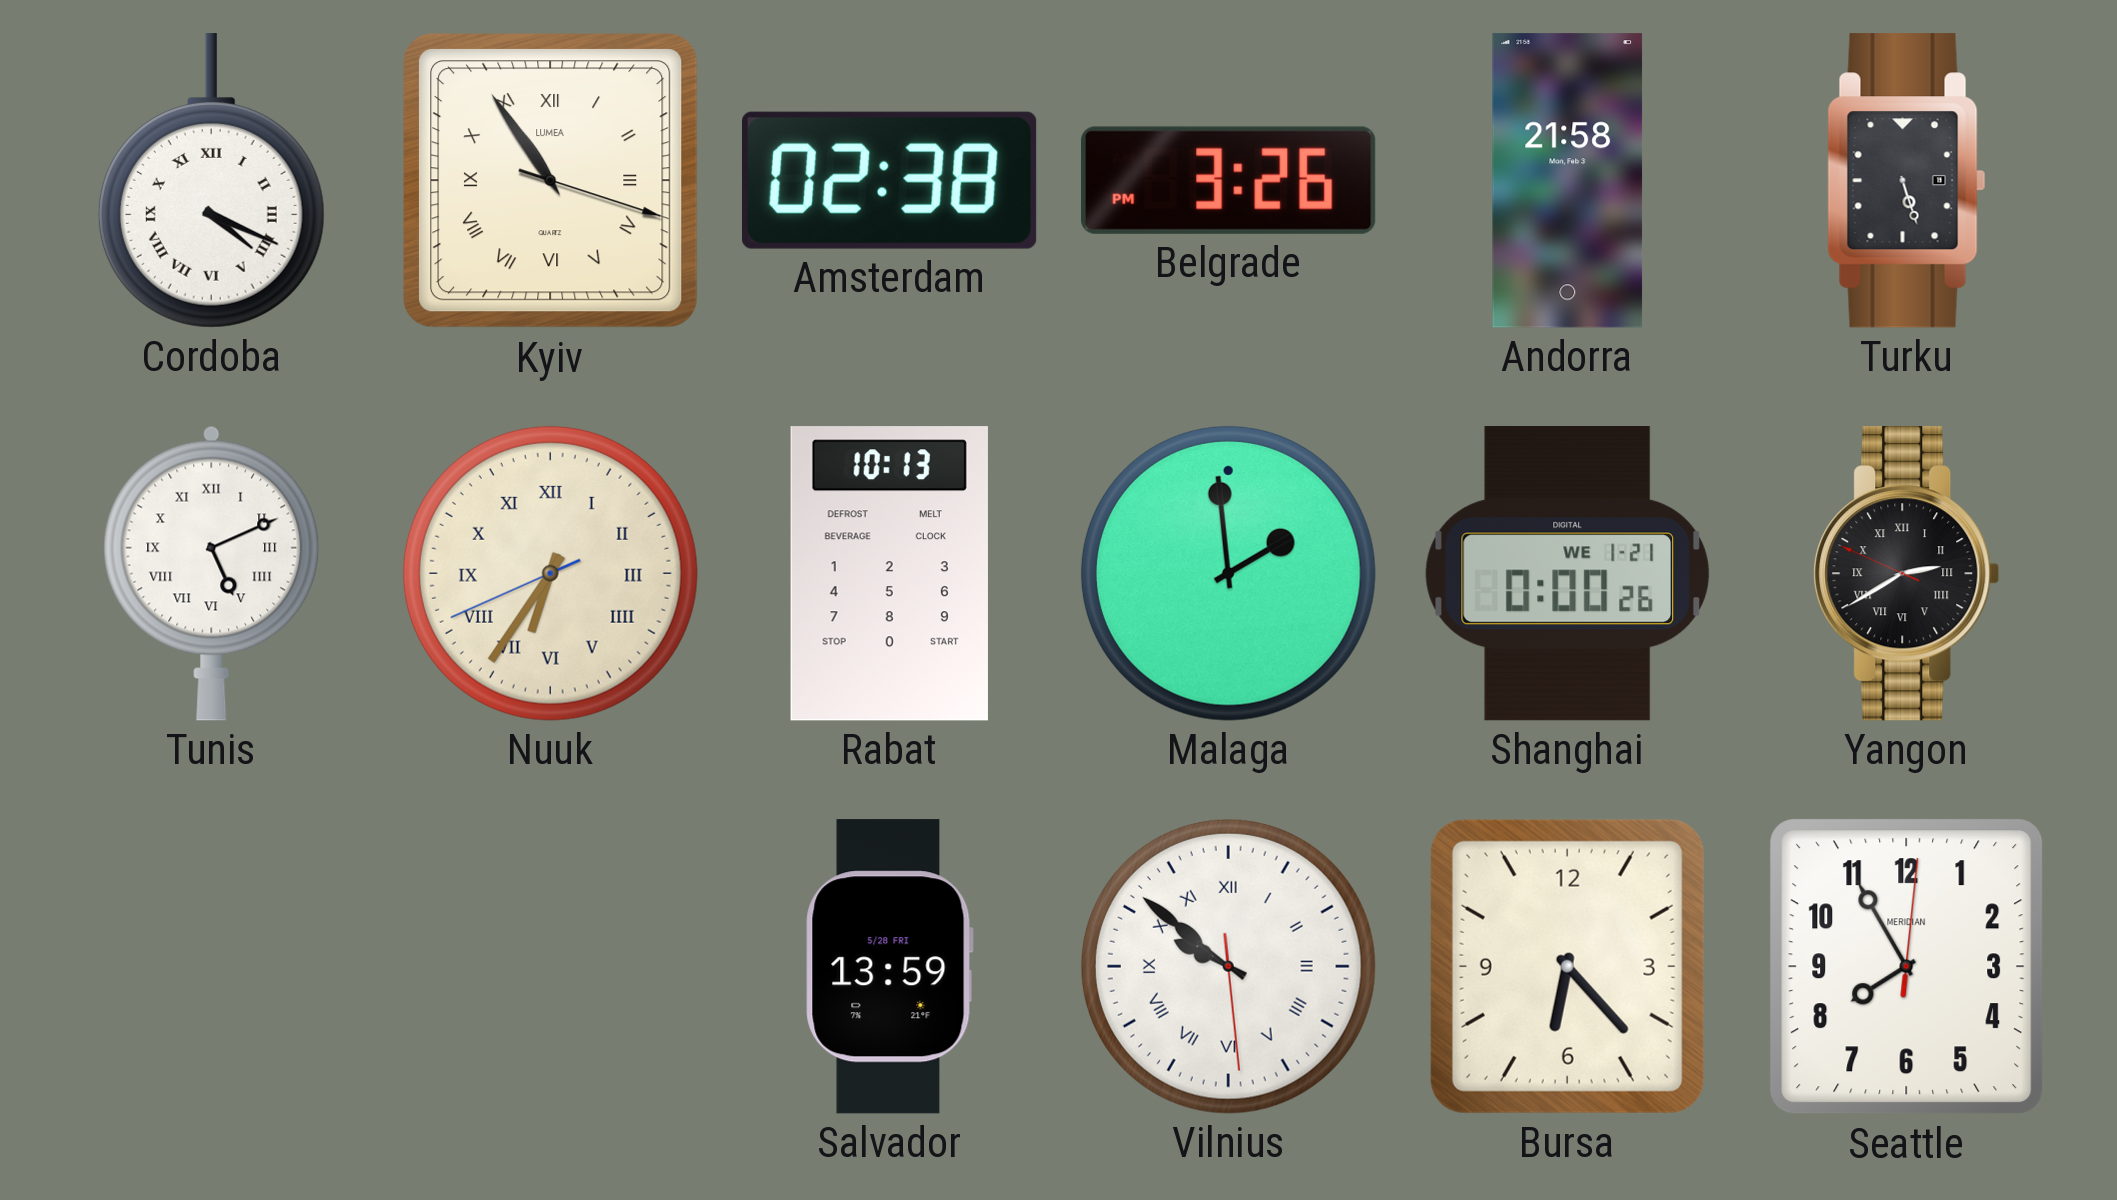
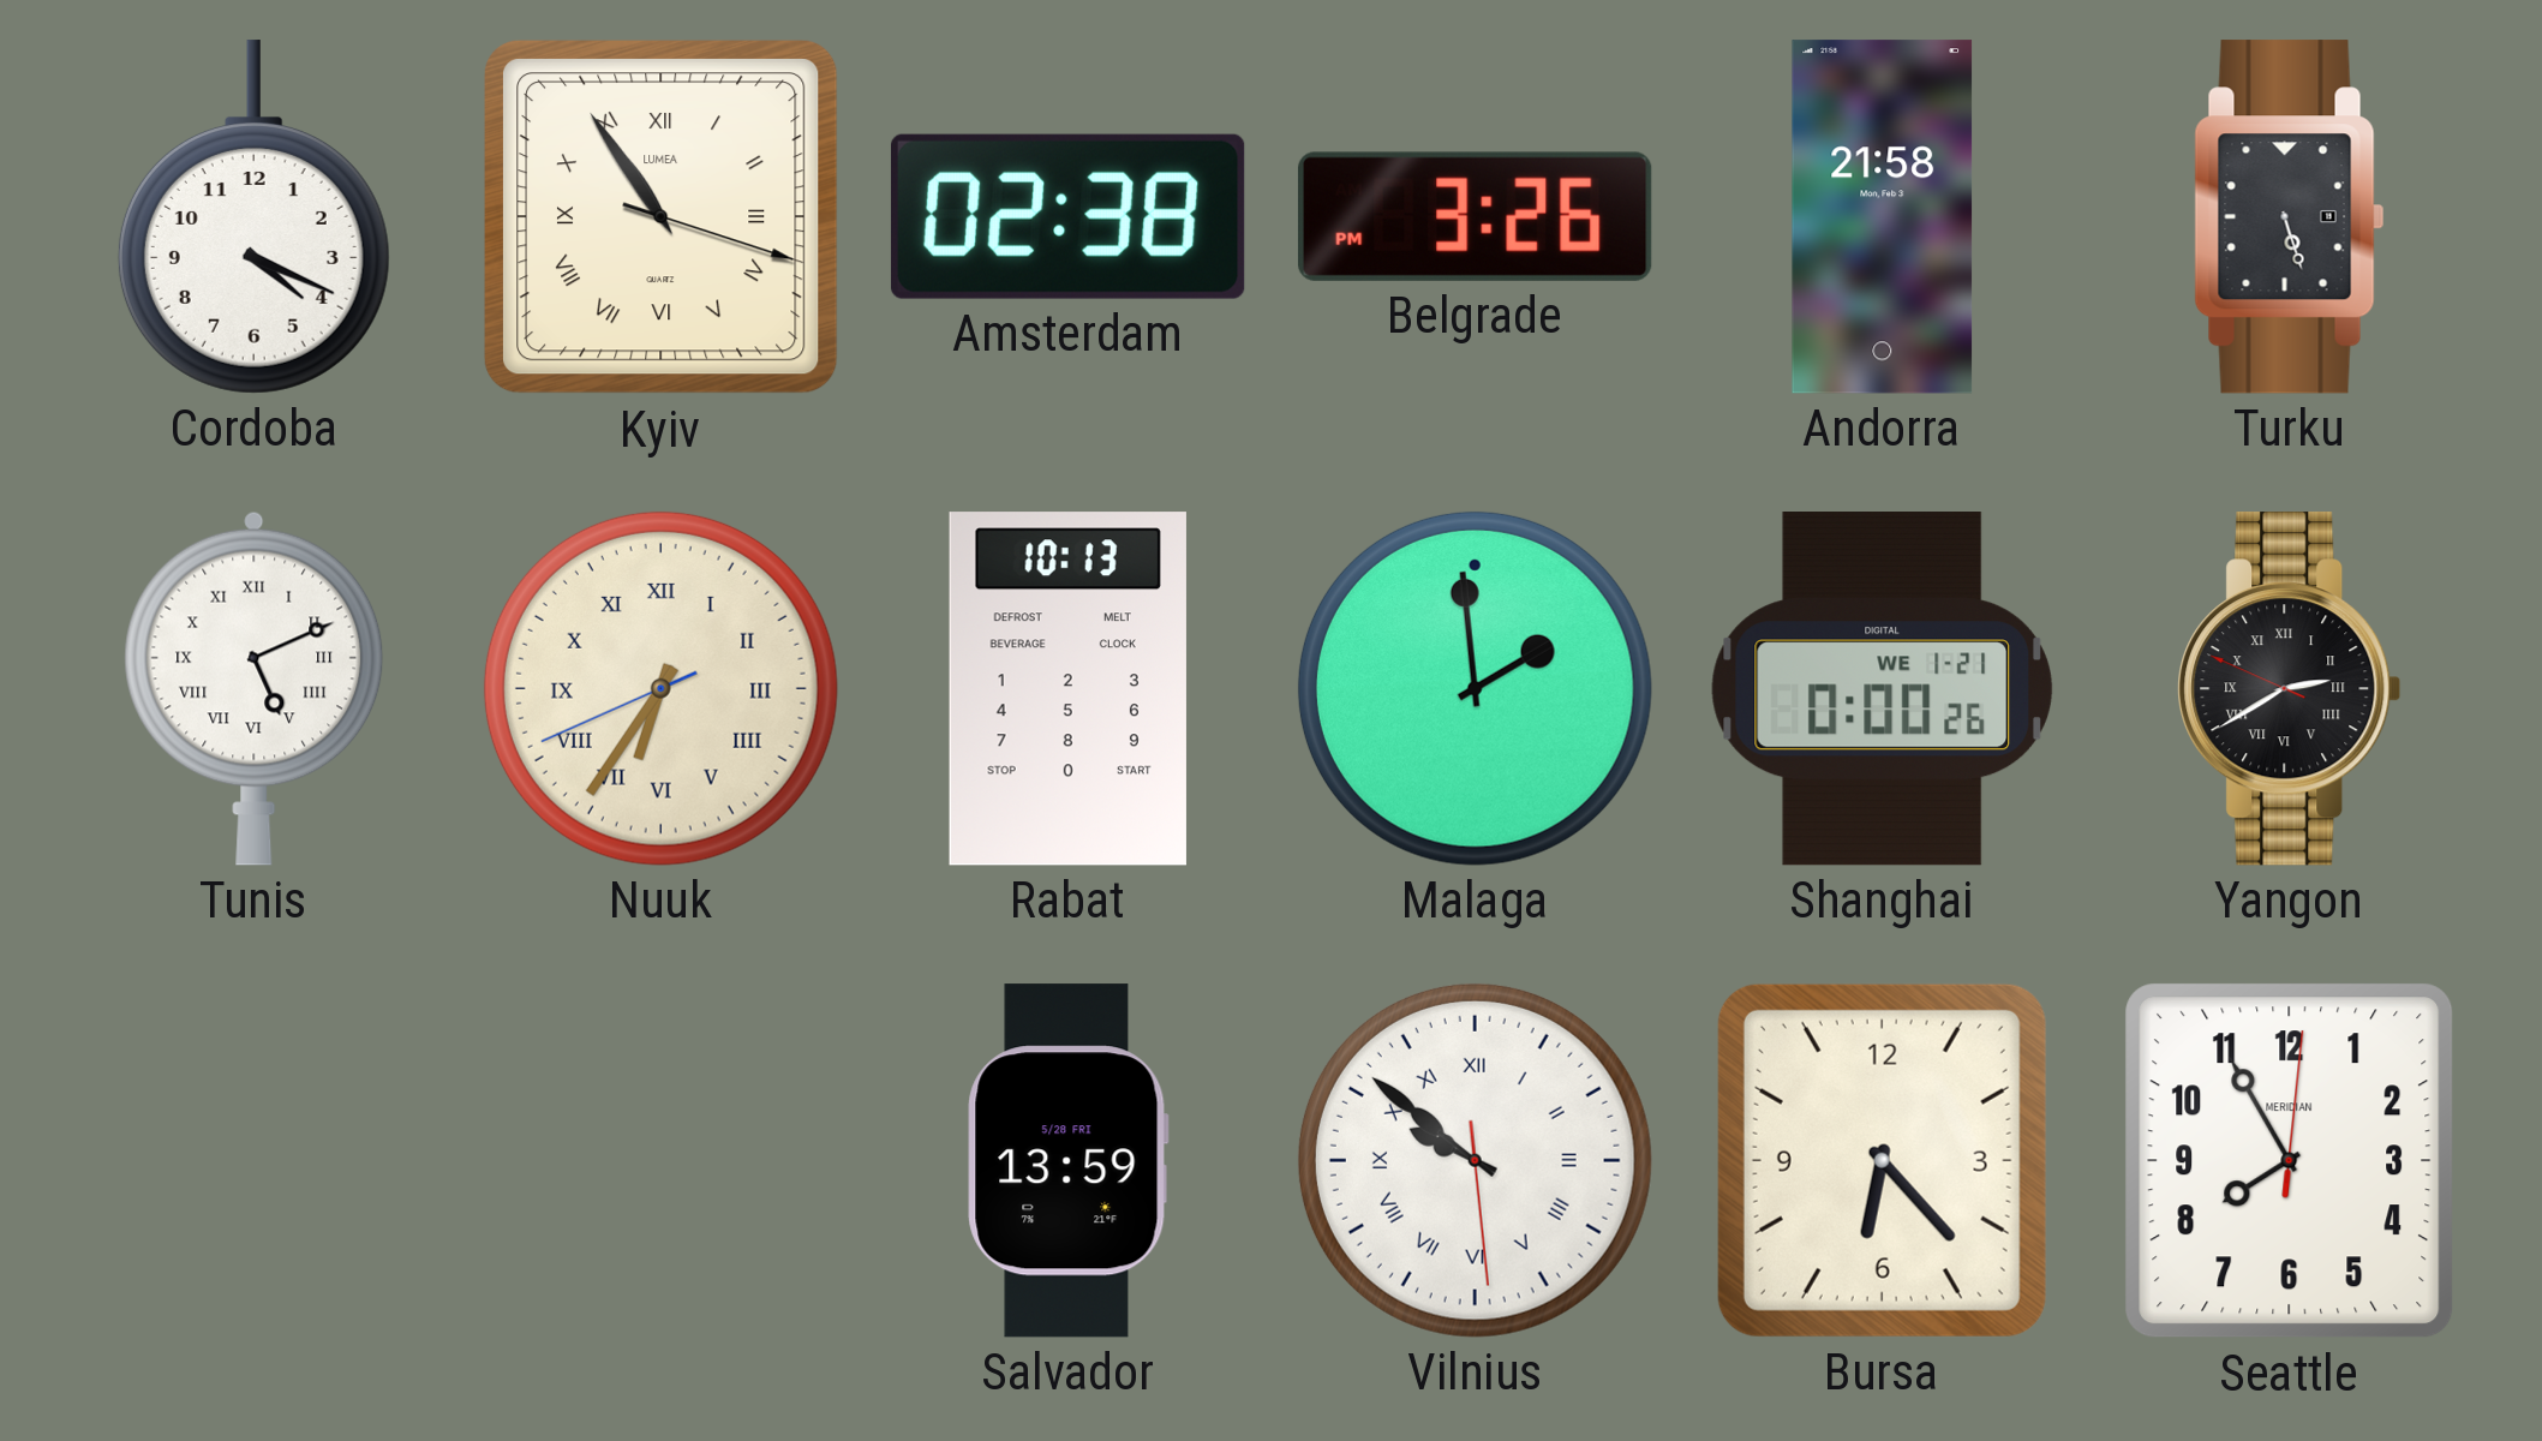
Cordoba numerals: Roman -> Arabic
